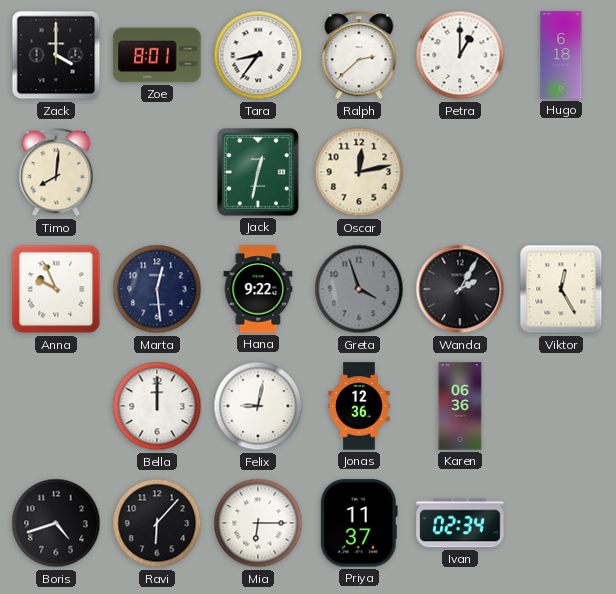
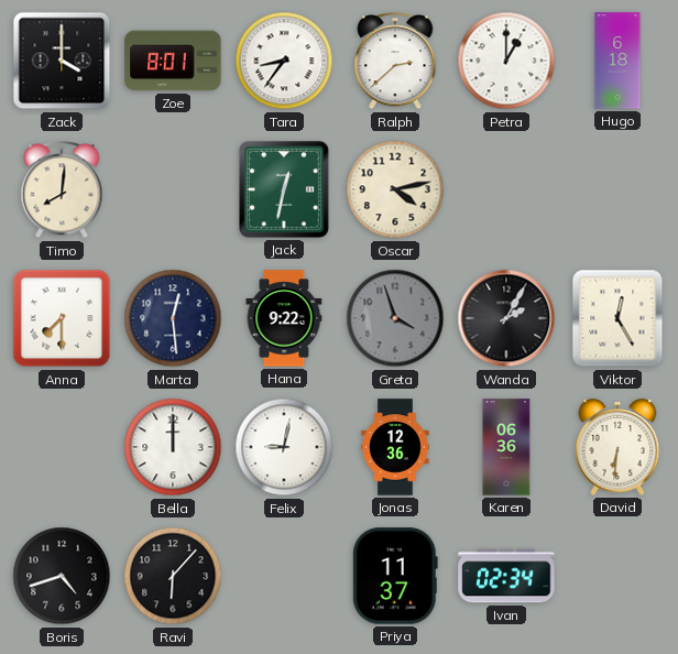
Oscar: 12:13 -> 4:13
Anna: 9:56 -> 7:30
David: none -> 6:31
Mia: 6:15 -> none
